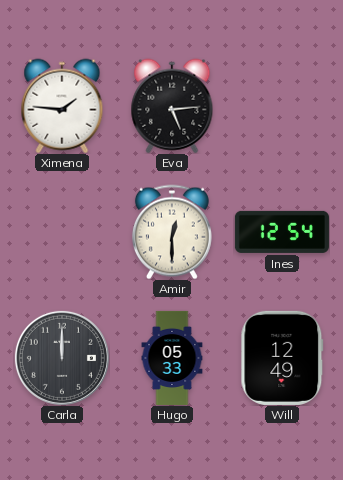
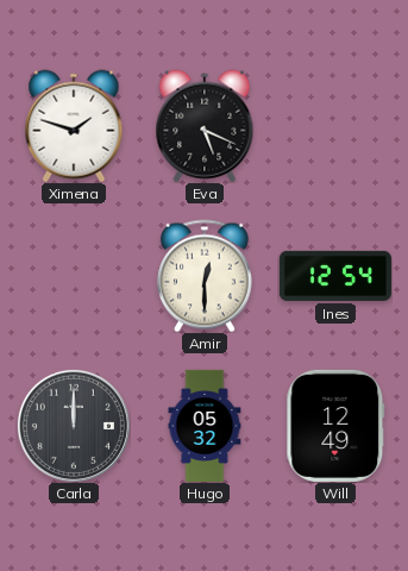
Ximena: 1:46 -> 1:48
Eva: 5:14 -> 5:19
Hugo: 05:33 -> 05:32
